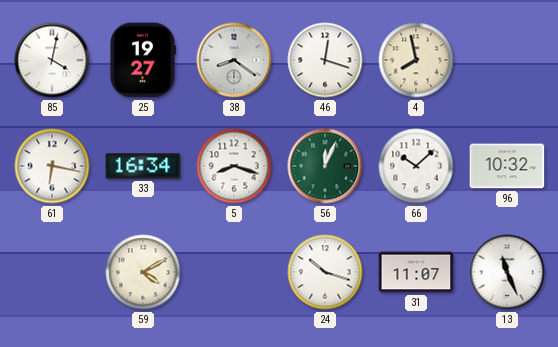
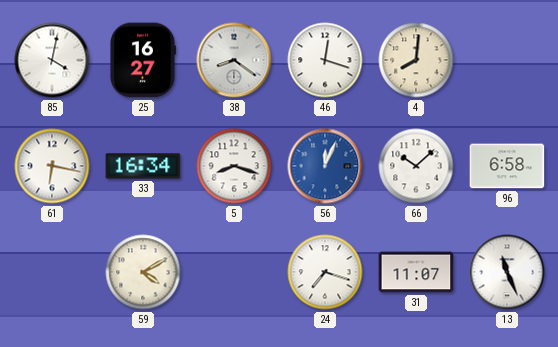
25: 19:27 -> 16:27
4: 7:58 -> 8:01
56 dial: green -> blue
96: 10:32 -> 6:58
24: 10:18 -> 7:18
